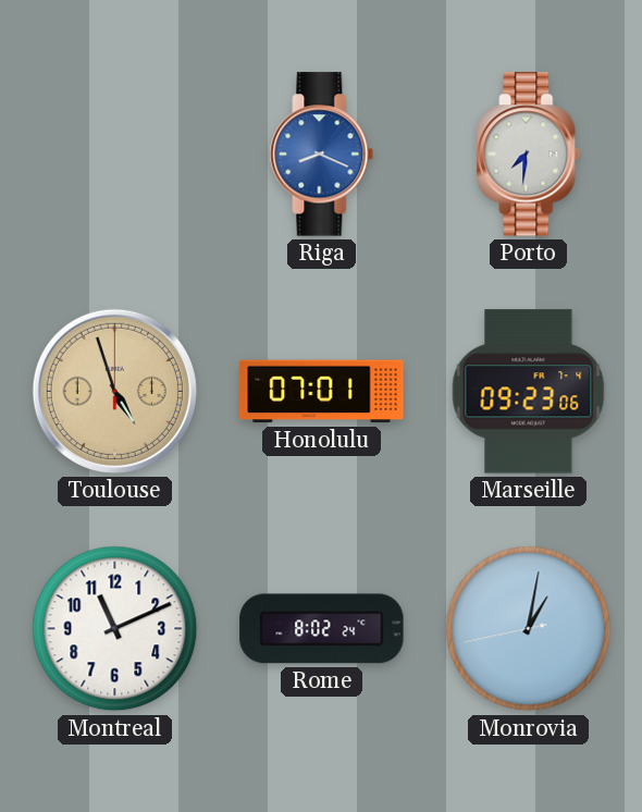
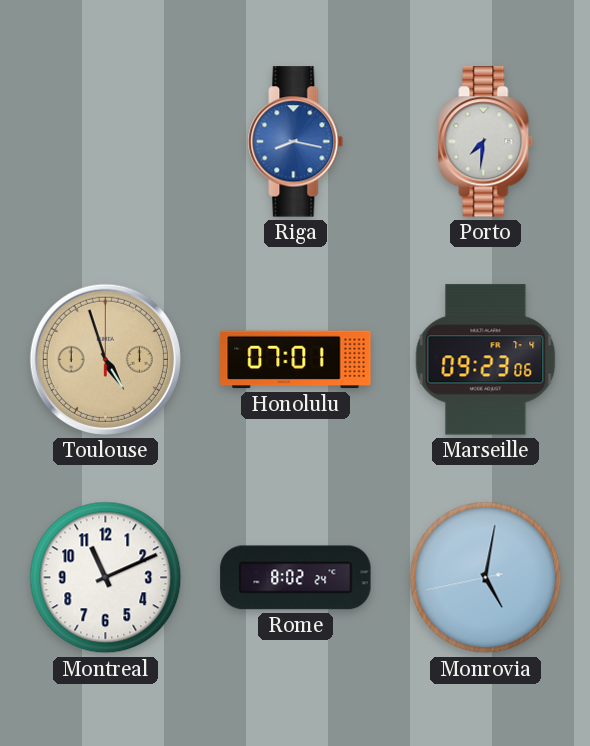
Riga: 8:19 -> 8:17
Monrovia: 1:01 -> 5:01
